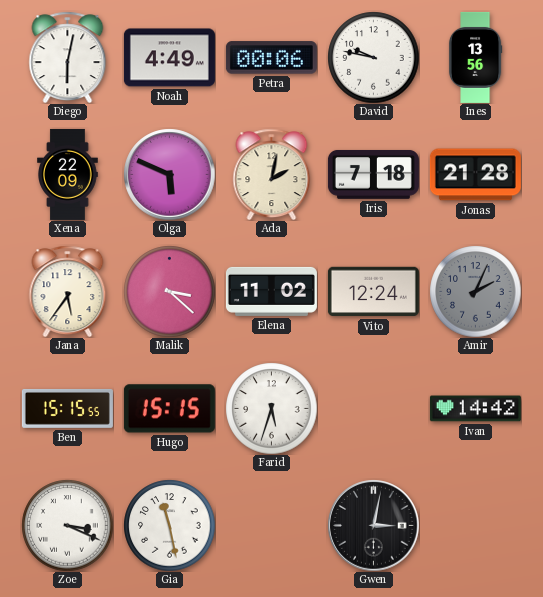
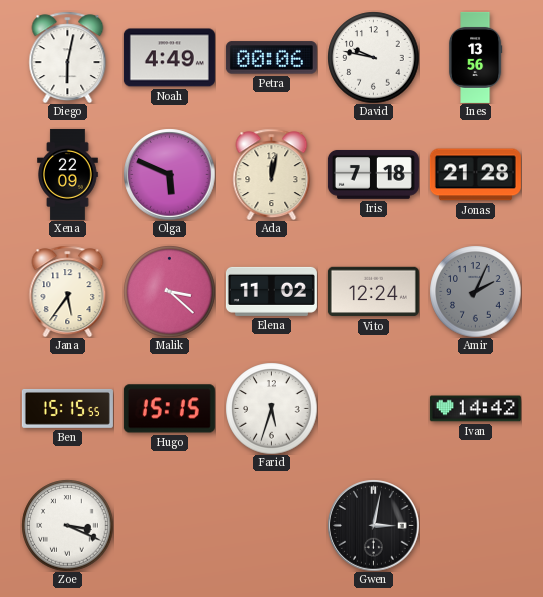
Ada: 2:02 -> 12:02
Gia: 11:28 -> none
